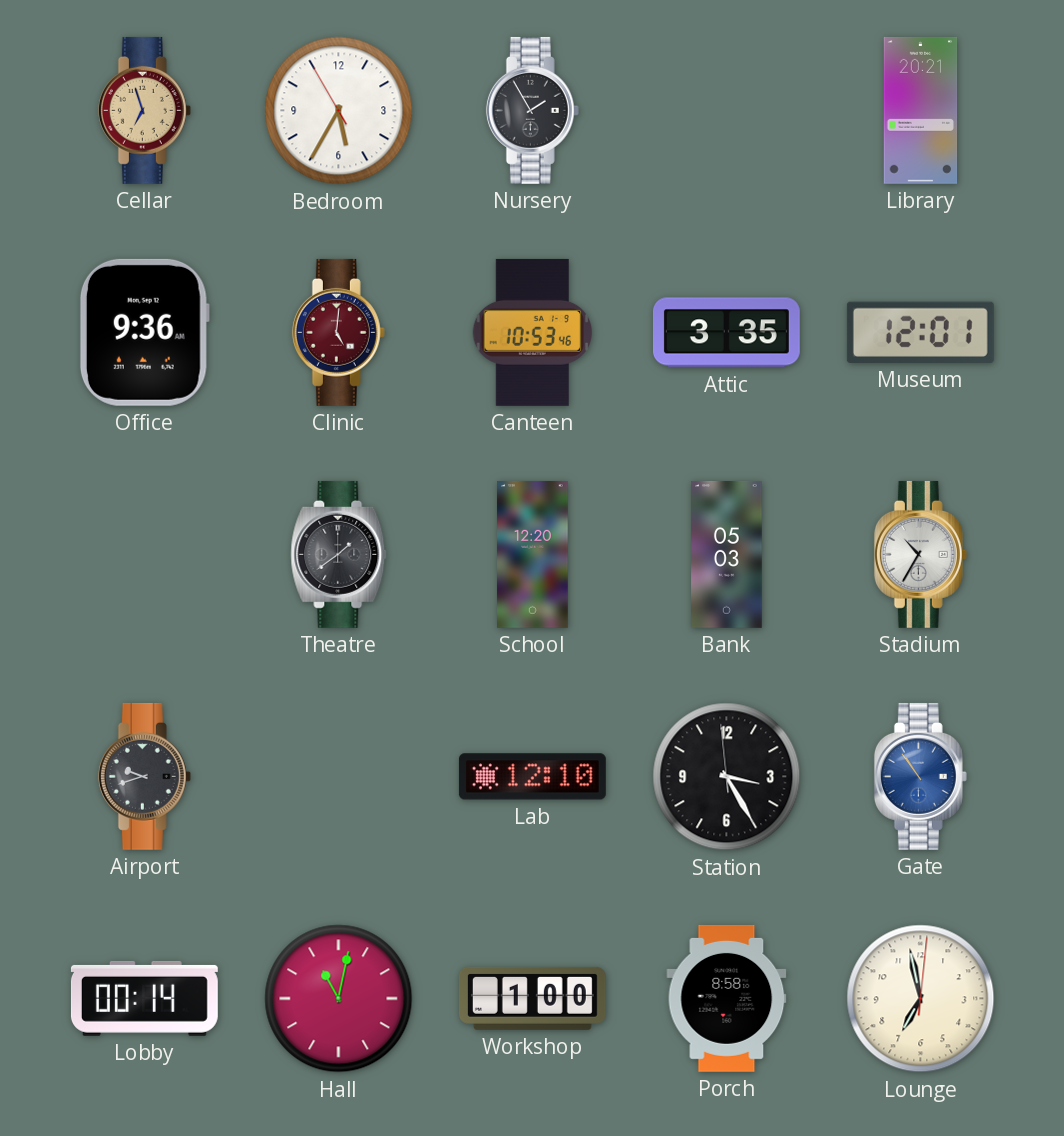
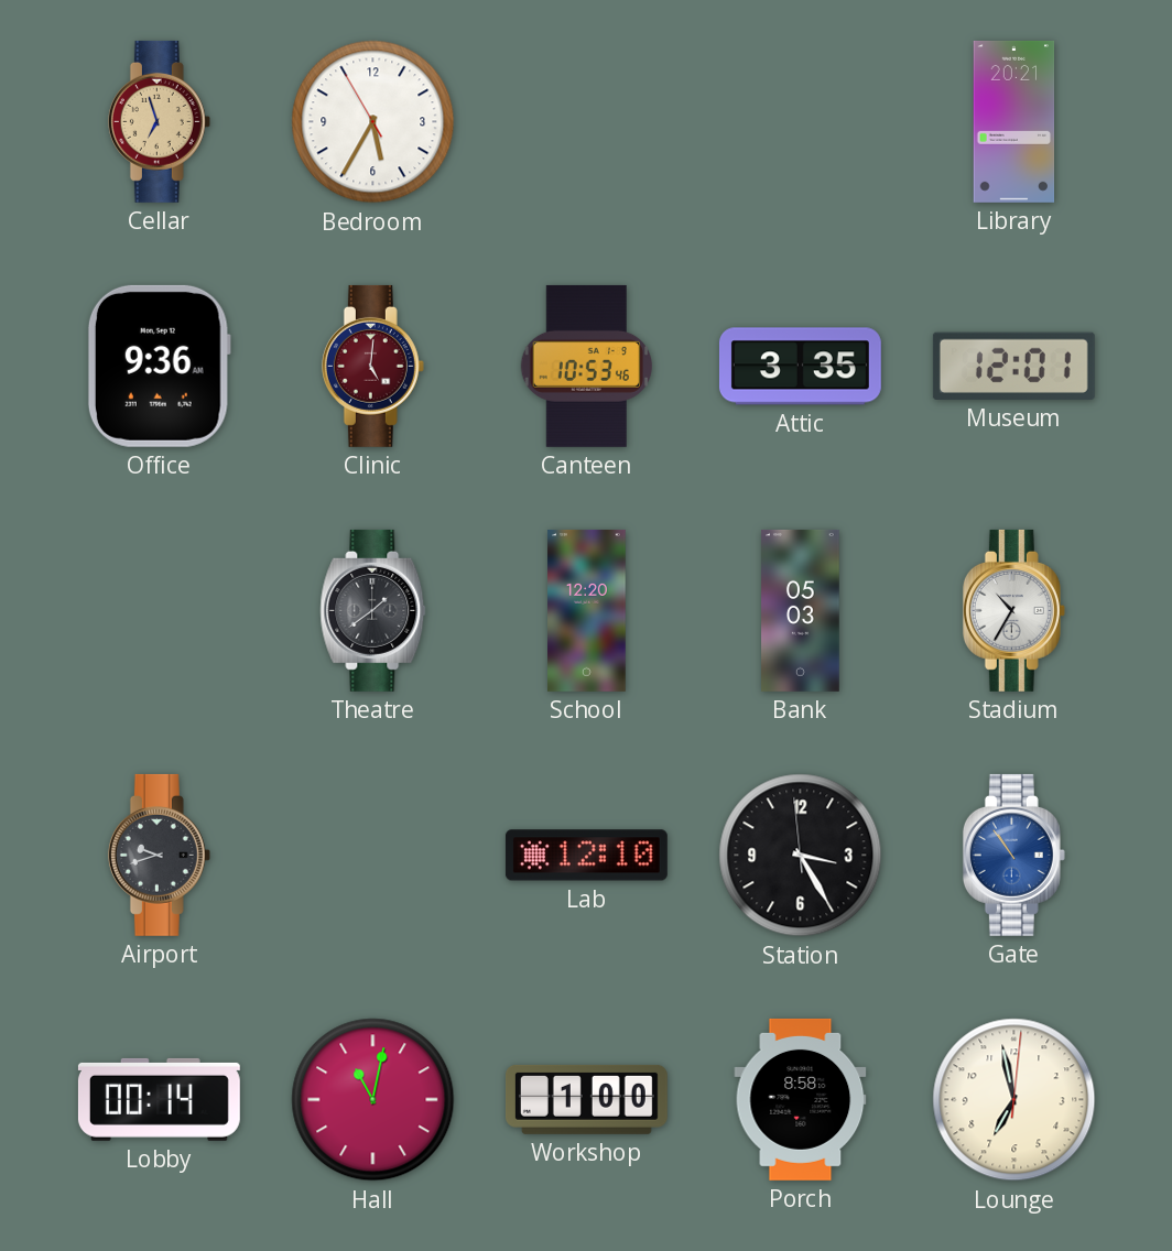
Nursery: 1:55 -> none
